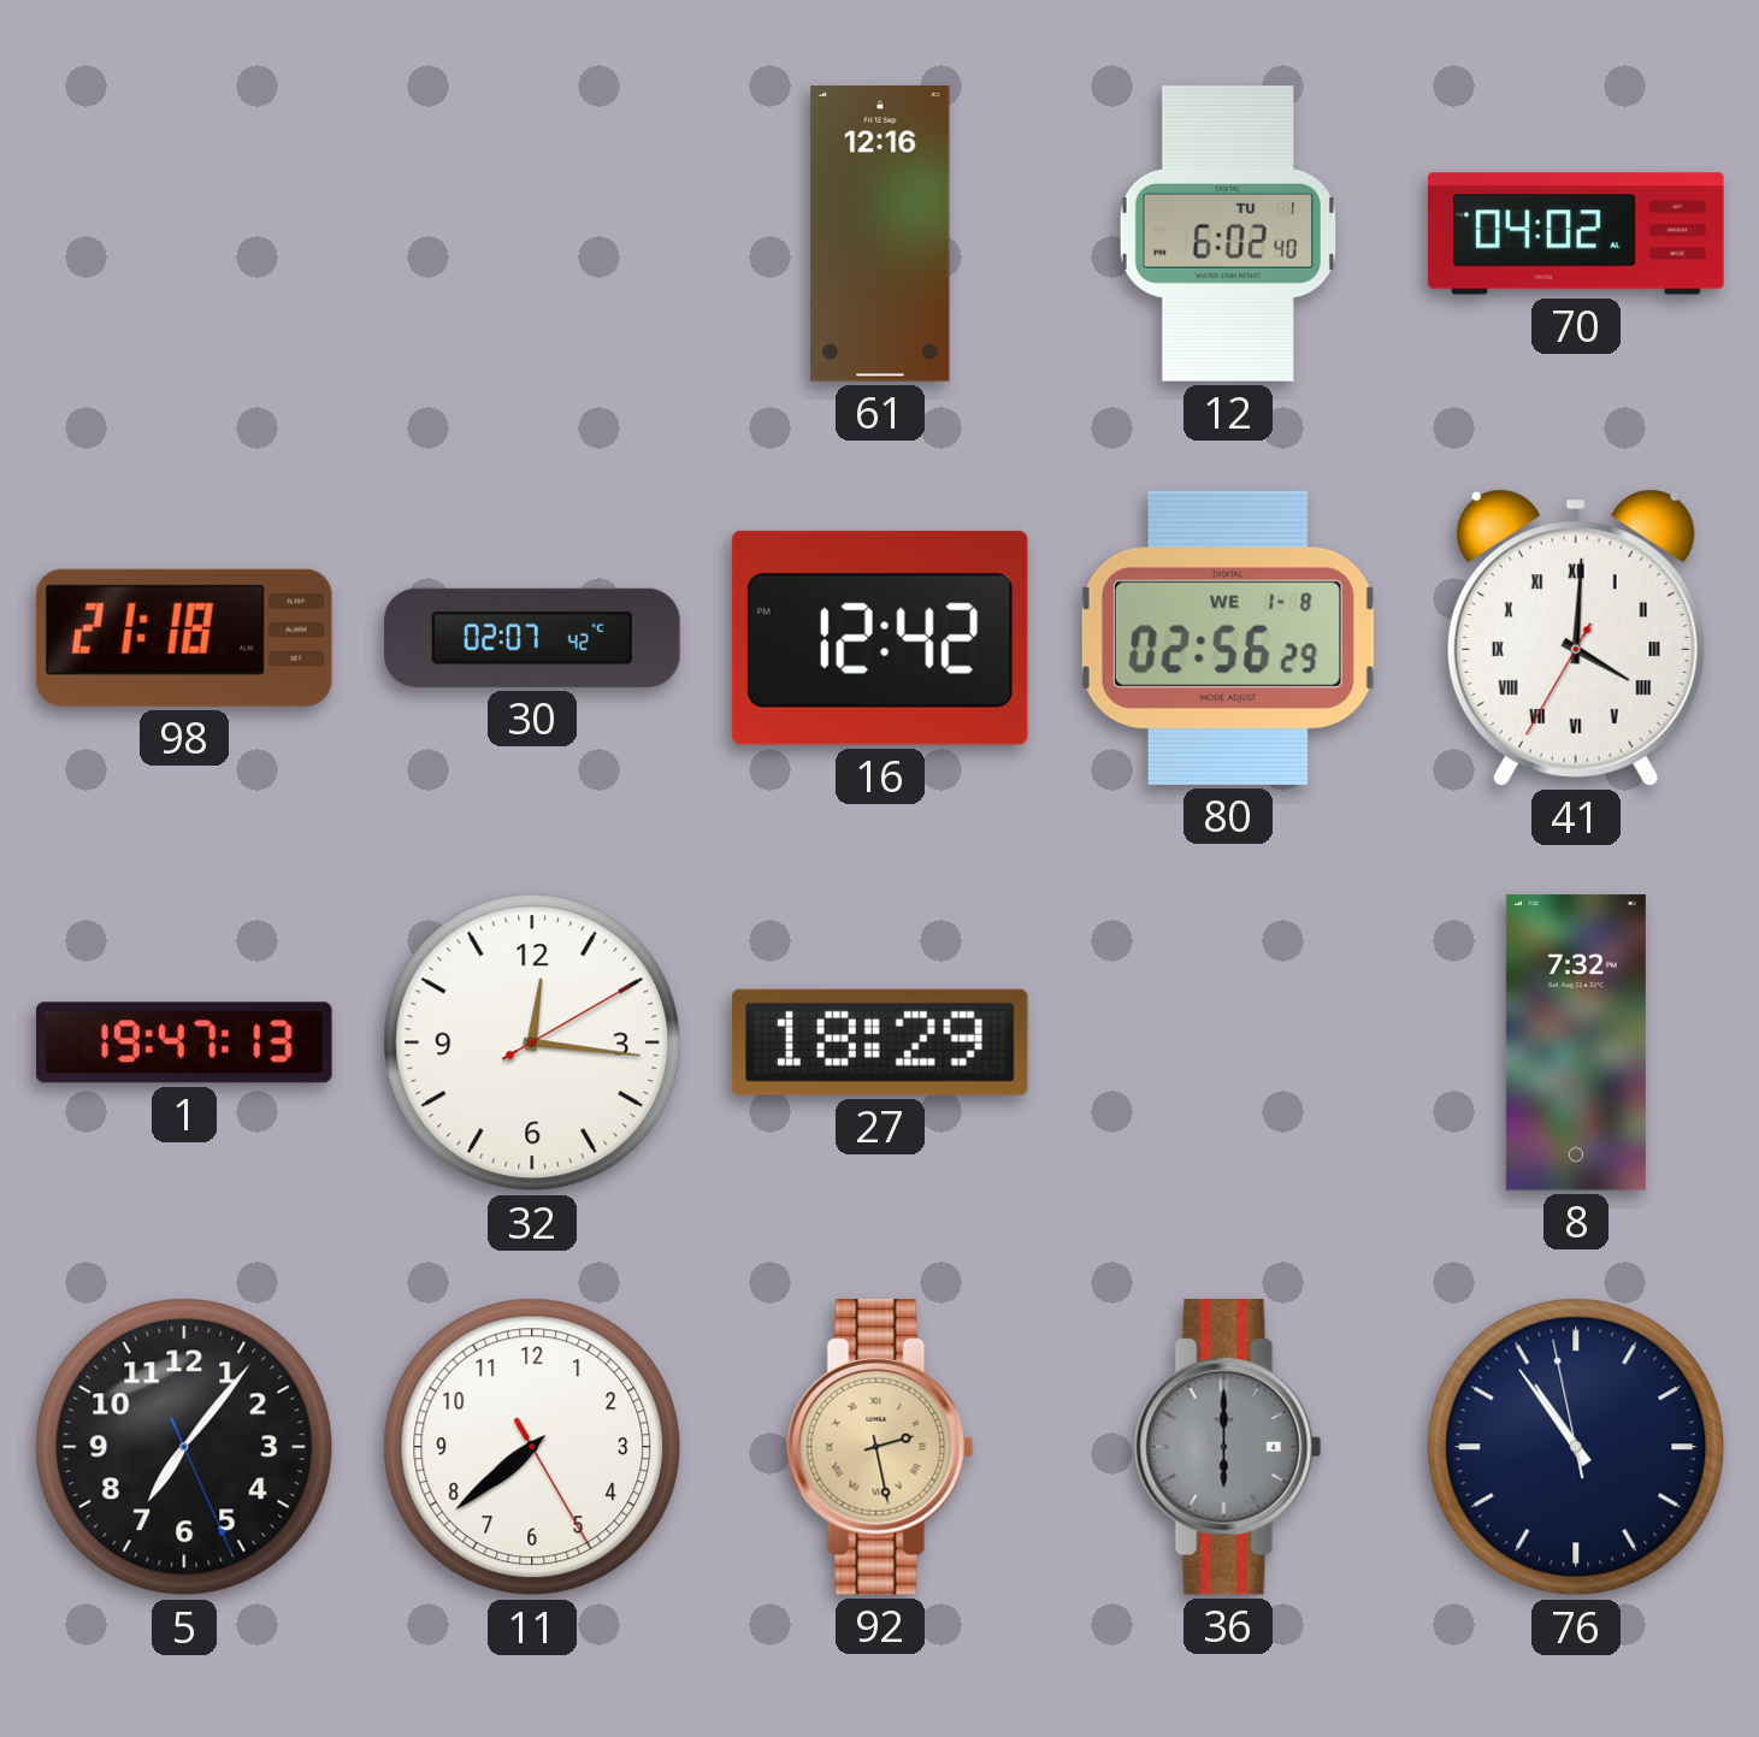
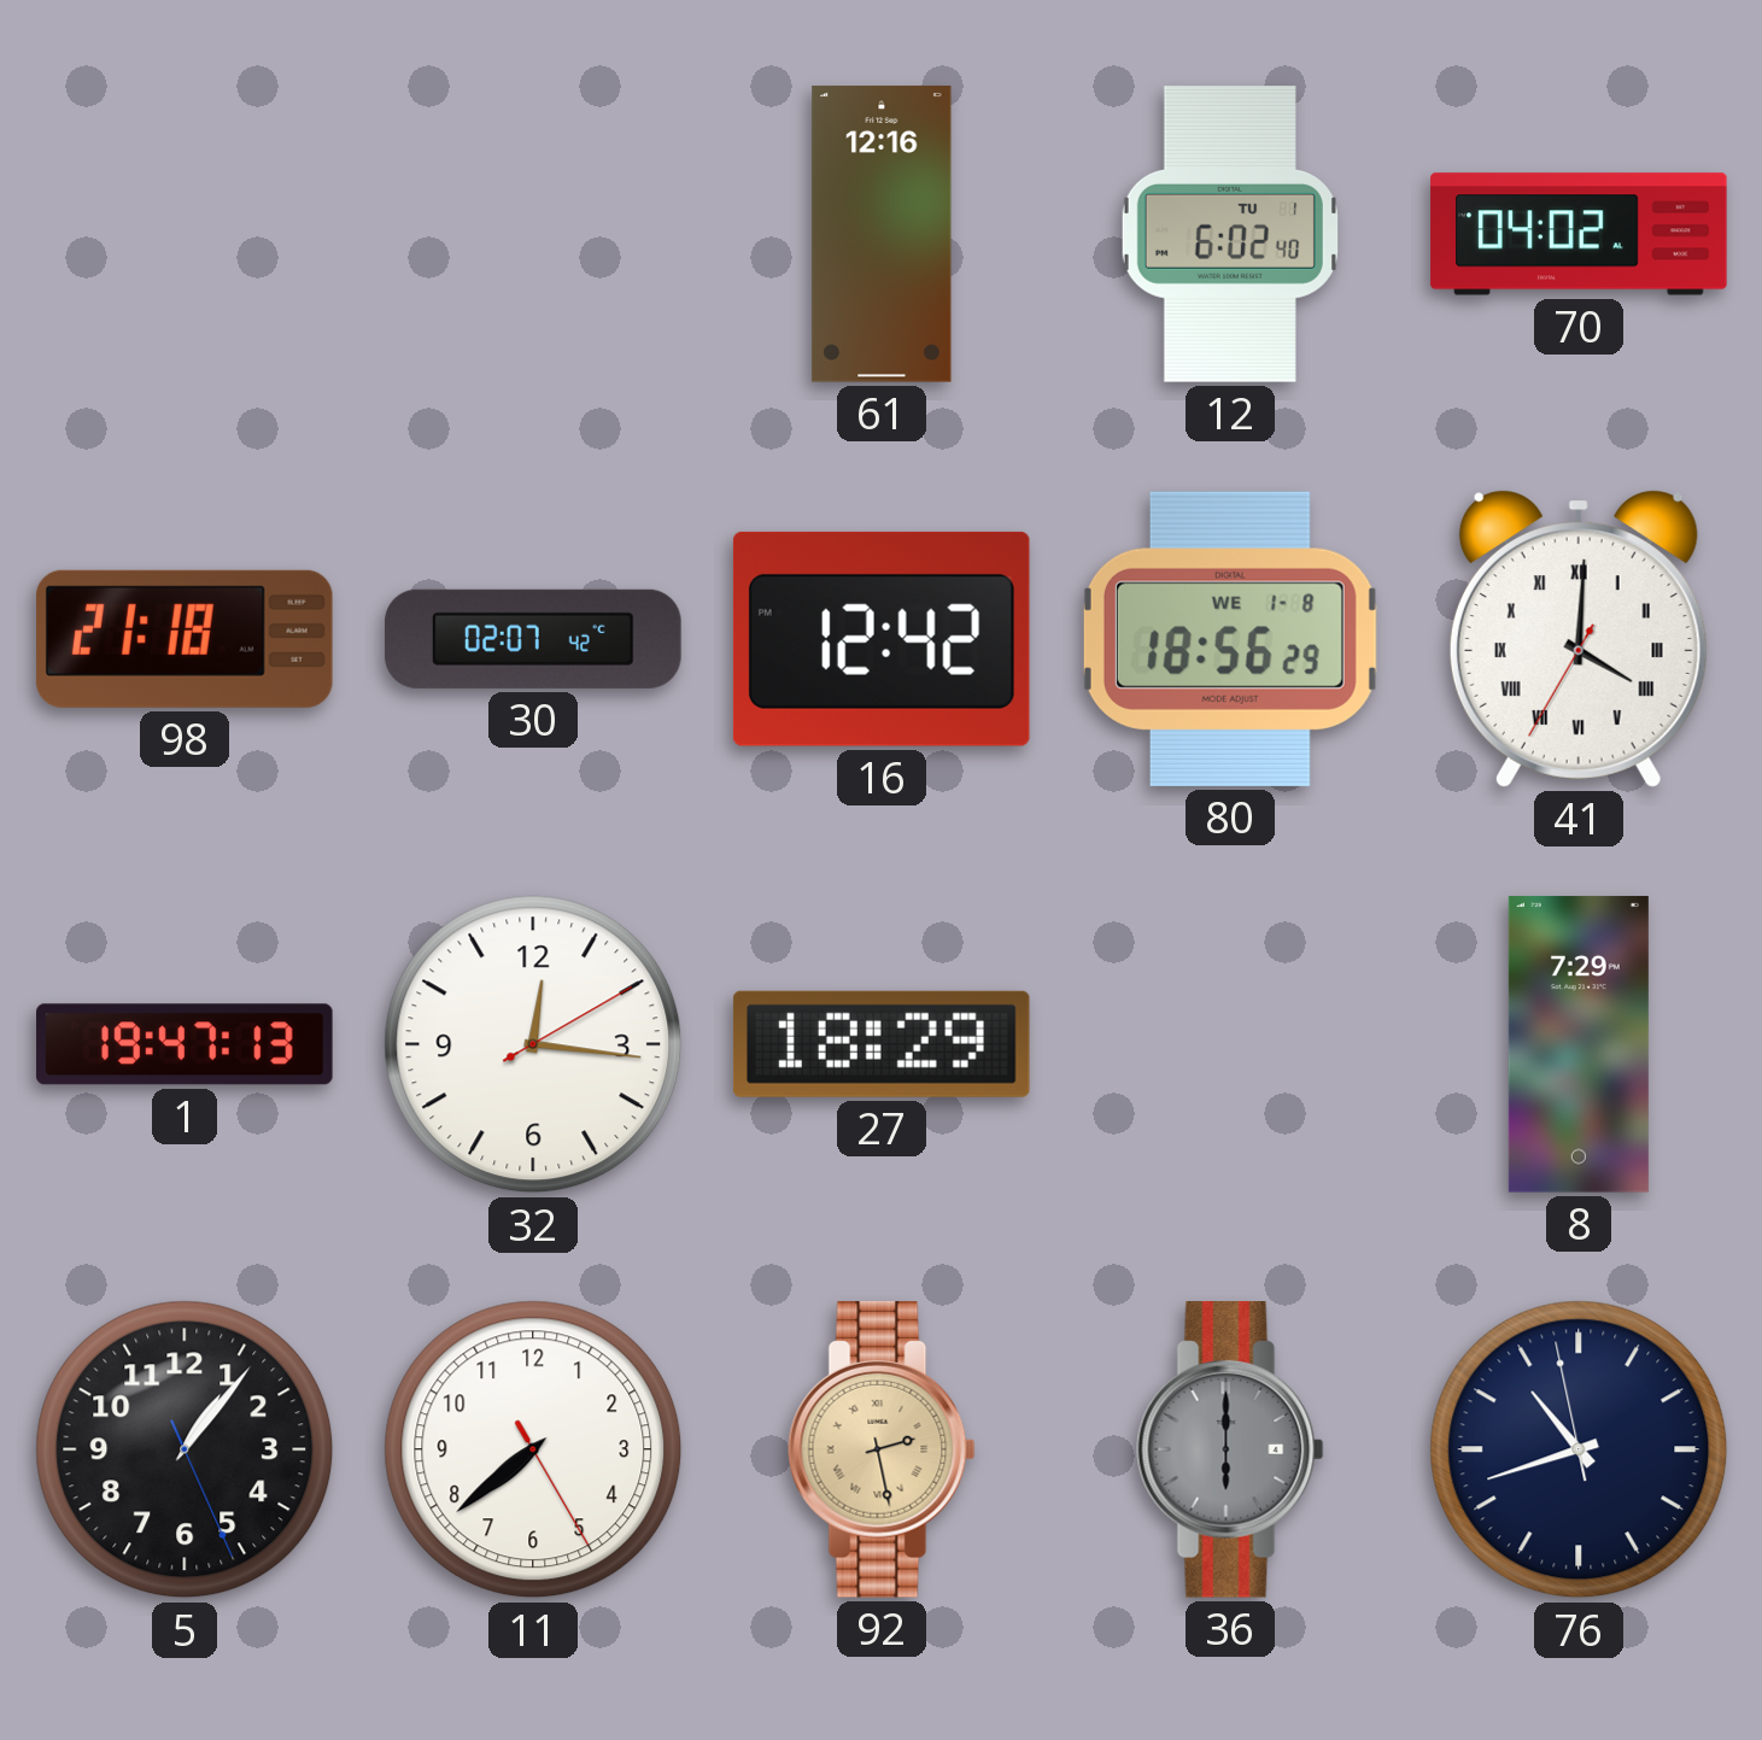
80: 02:56 -> 18:56
8: 7:32 -> 7:29
5: 7:06 -> 1:06
76: 10:53 -> 10:41
